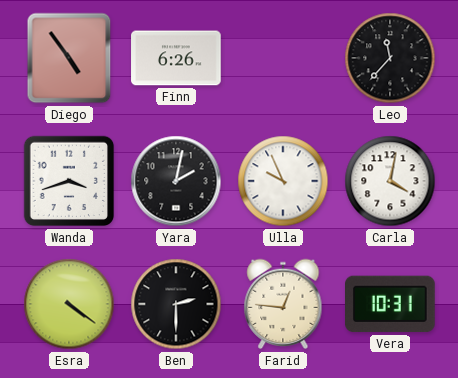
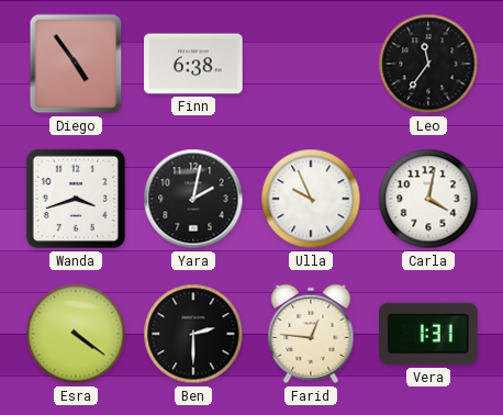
Finn: 6:26 -> 6:38
Leo: 11:37 -> 11:36
Vera: 10:31 -> 1:31
